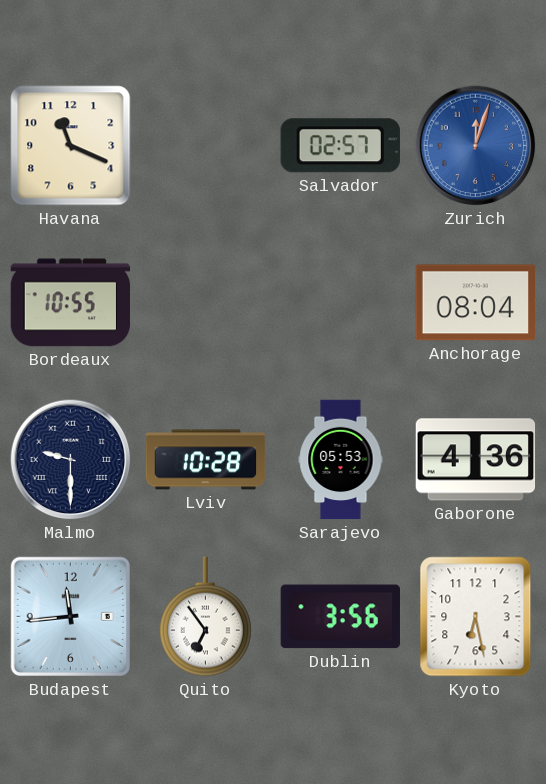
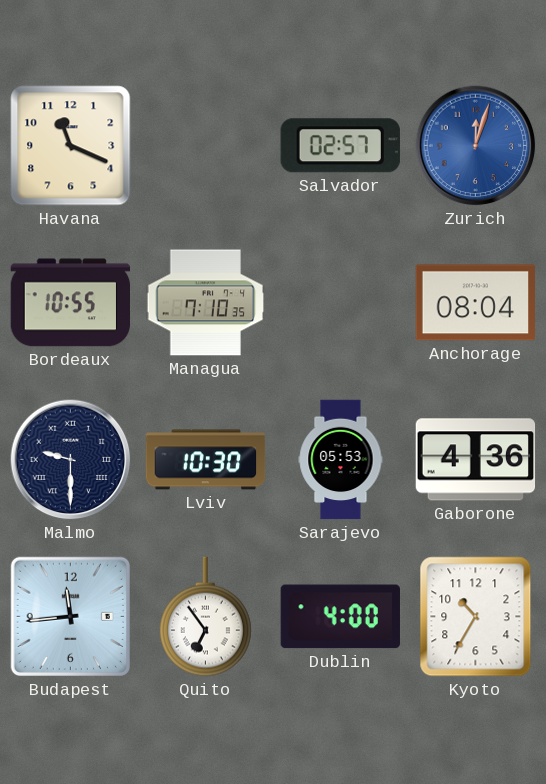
Managua: none -> 7:10
Lviv: 10:28 -> 10:30
Dublin: 3:56 -> 4:00
Kyoto: 6:28 -> 10:35
